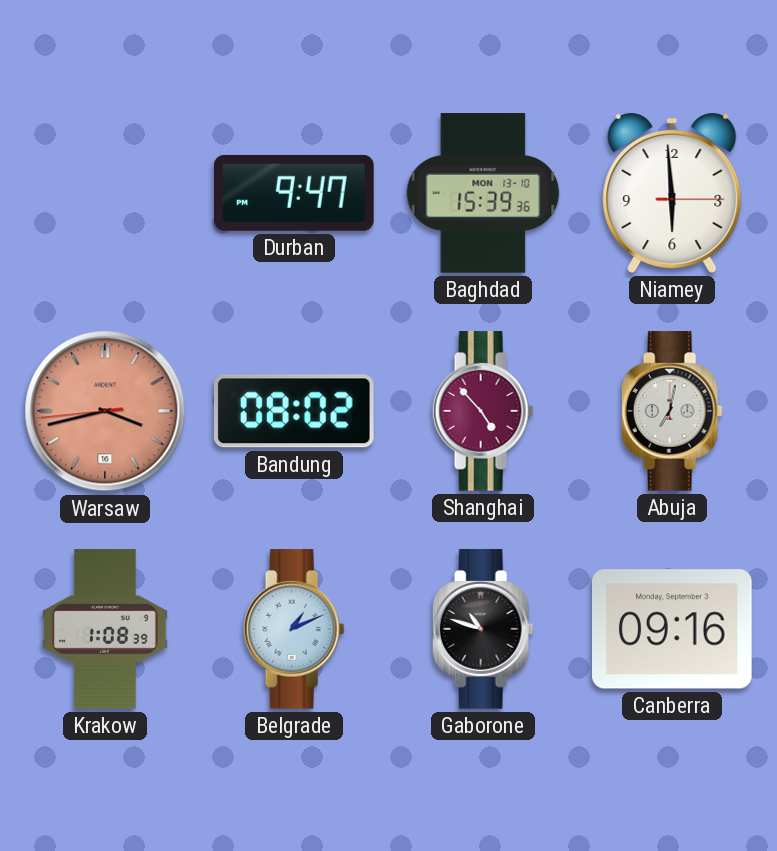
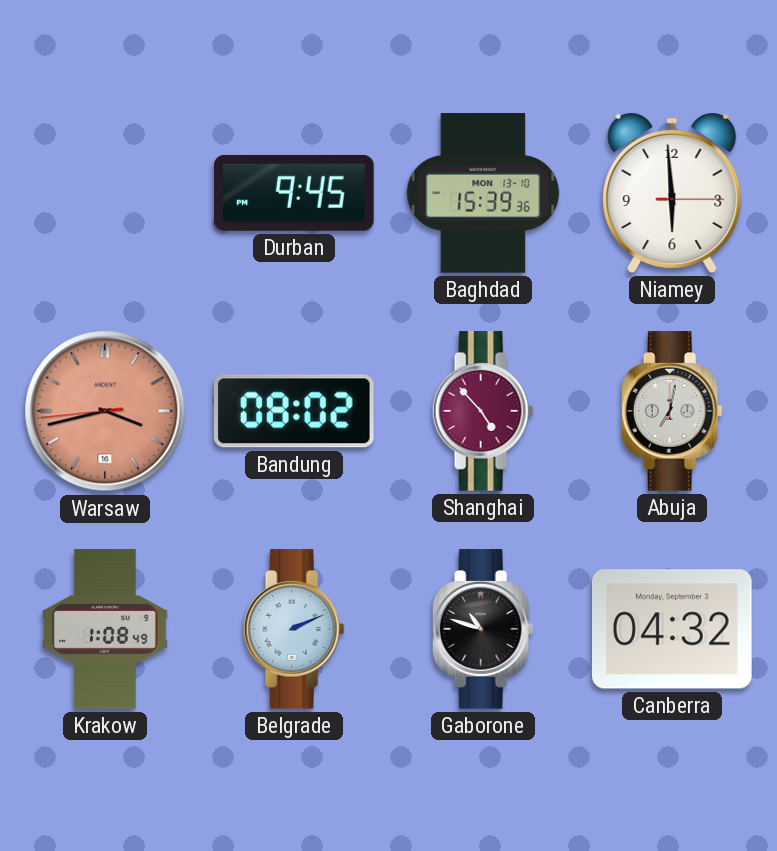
Durban: 9:47 -> 9:45
Krakow: 1:08:39 -> 1:08:49
Belgrade: 1:11 -> 2:11
Canberra: 09:16 -> 04:32
